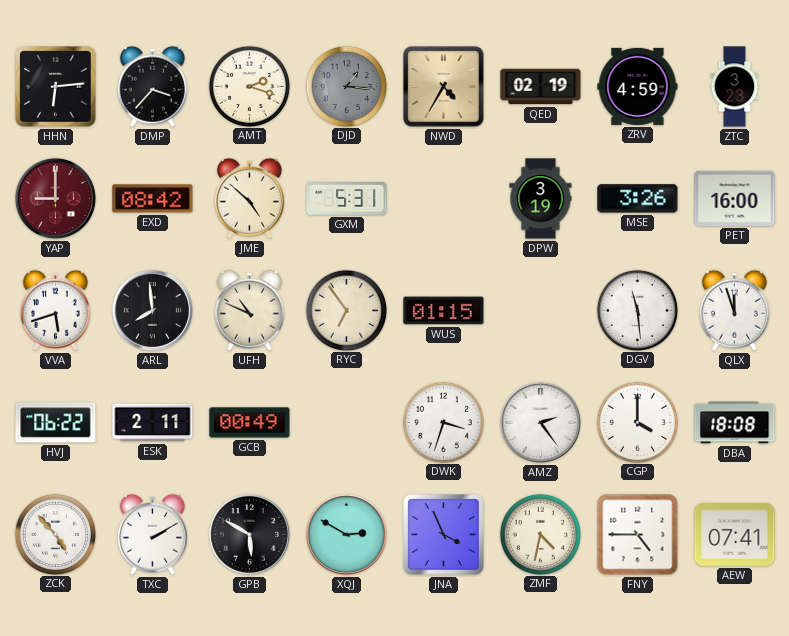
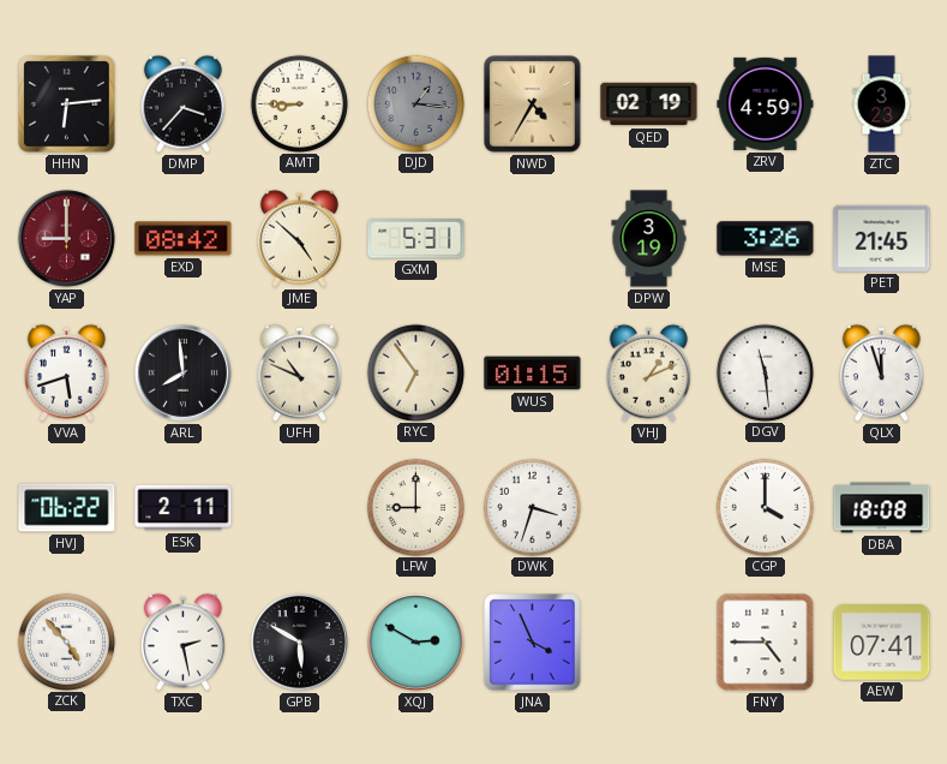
AMT: 2:18 -> 8:45
PET: 16:00 -> 21:45
VHJ: none -> 1:11
GCB: 00:49 -> none
LFW: none -> 9:00
AMZ: 2:24 -> none
TXC: 2:10 -> 2:28
ZMF: 4:32 -> none
